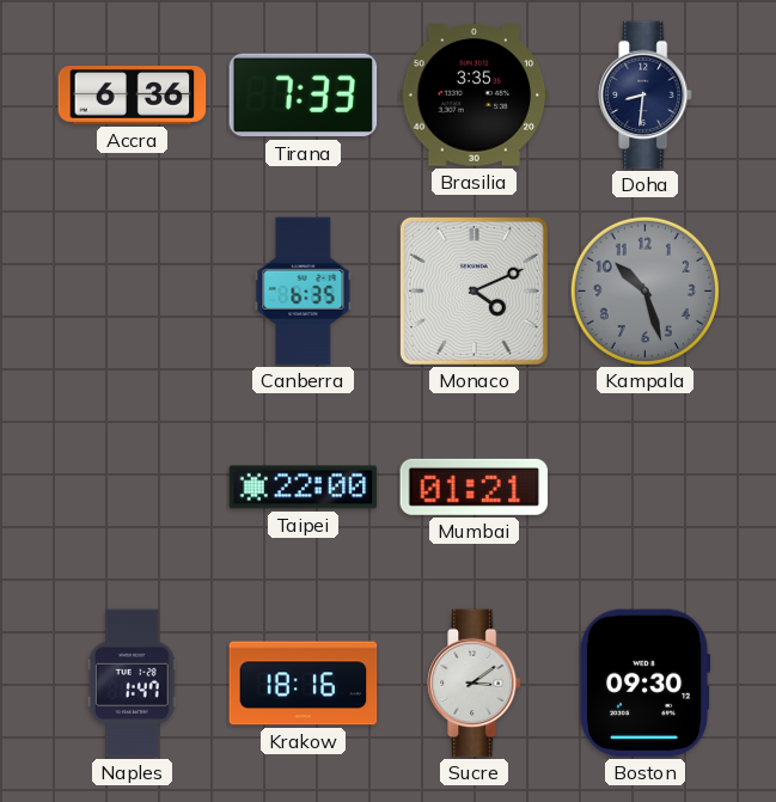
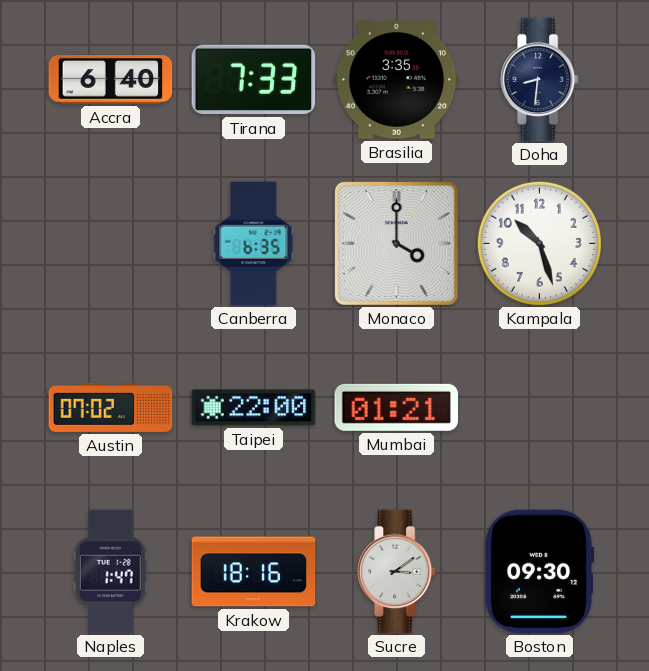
Accra: 6:36 -> 6:40
Monaco: 4:11 -> 4:00
Kampala dial: grey -> white
Austin: none -> 07:02
